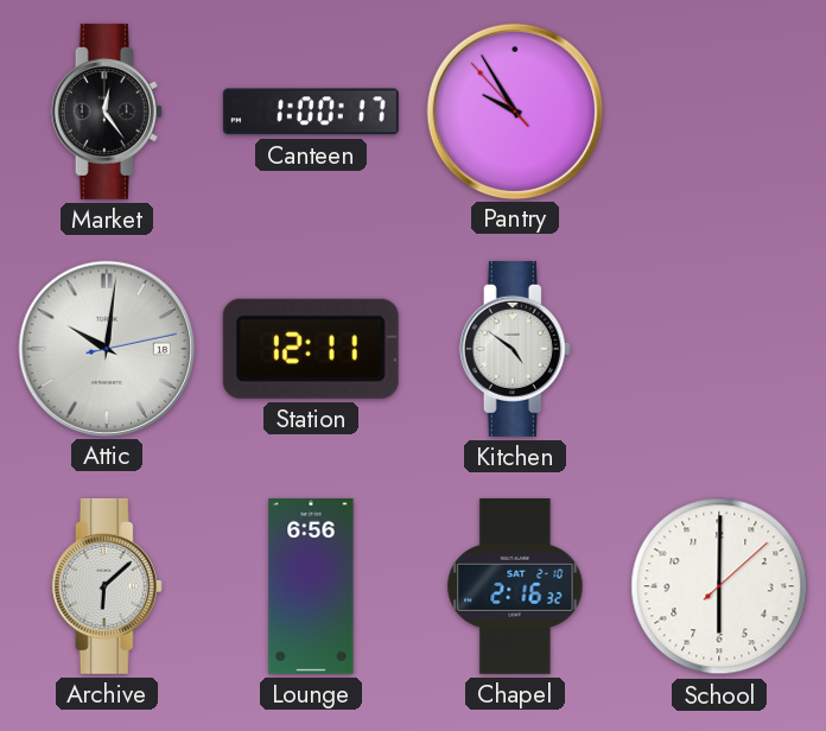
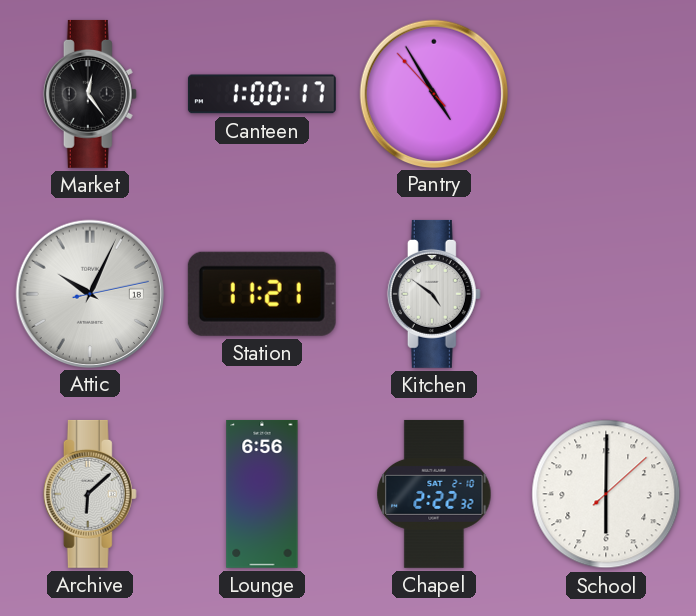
Pantry: 9:54 -> 4:54
Attic: 10:01 -> 10:04
Station: 12:11 -> 11:21
Chapel: 2:16 -> 2:22
